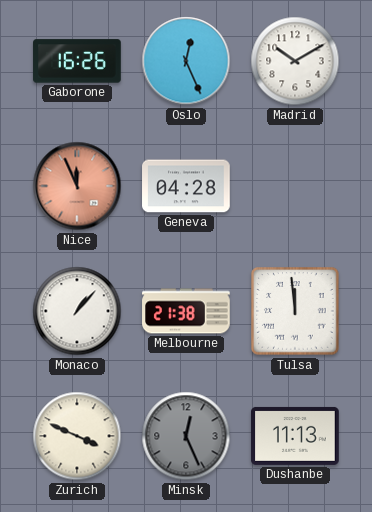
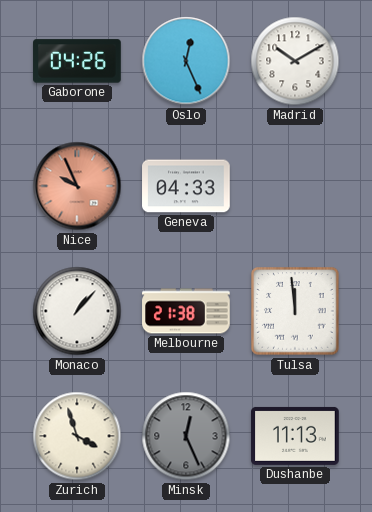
Gaborone: 16:26 -> 04:26
Nice: 11:56 -> 9:56
Geneva: 04:28 -> 04:33
Zurich: 3:49 -> 3:57
